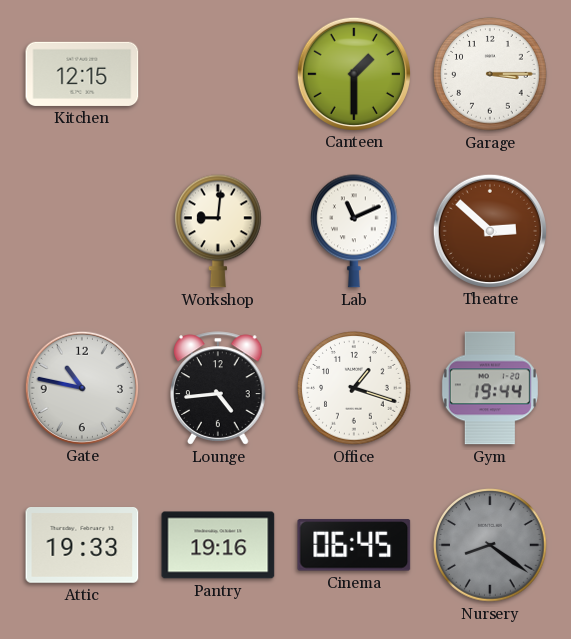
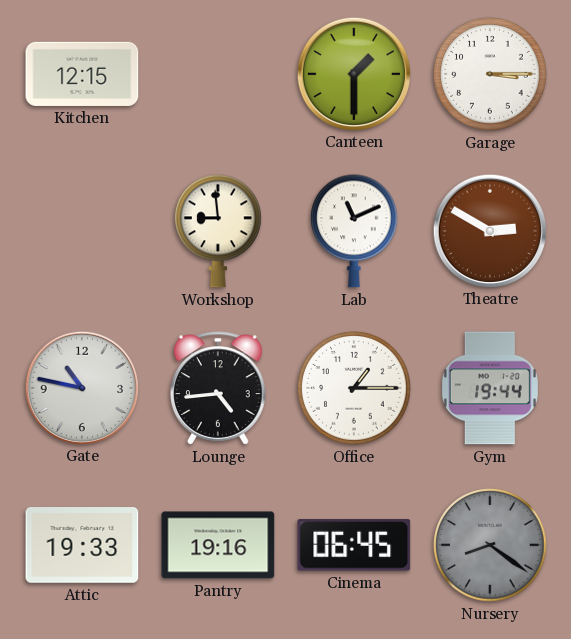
Workshop: 9:01 -> 8:59
Theatre: 2:52 -> 2:50
Office: 1:18 -> 1:15
